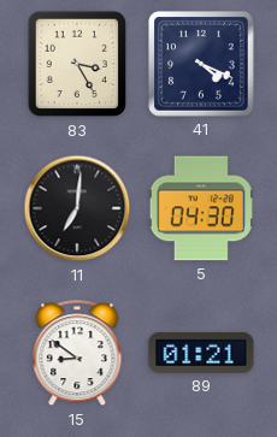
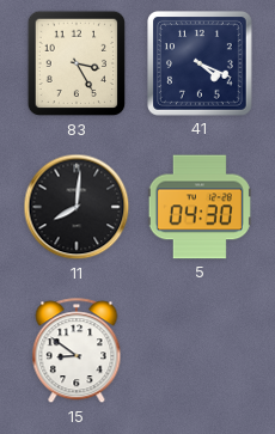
11: 7:01 -> 8:01
89: 01:21 -> none
